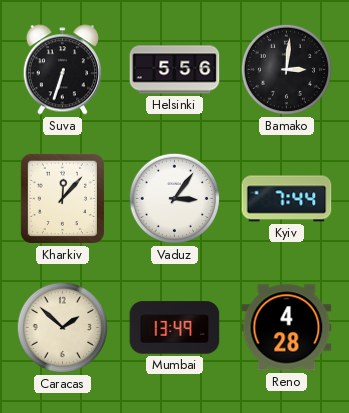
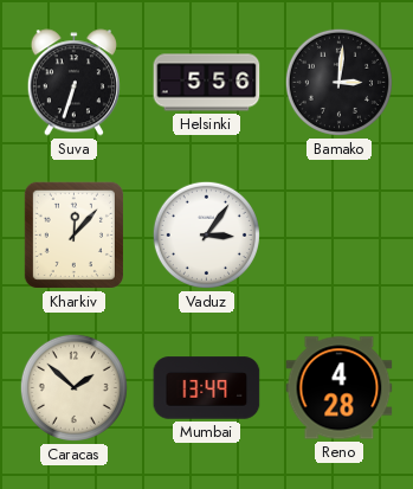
Kyiv: 7:44 -> none
